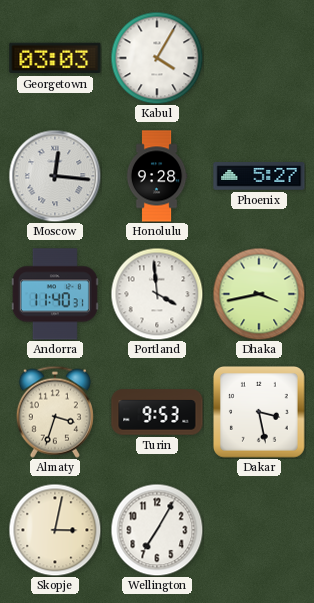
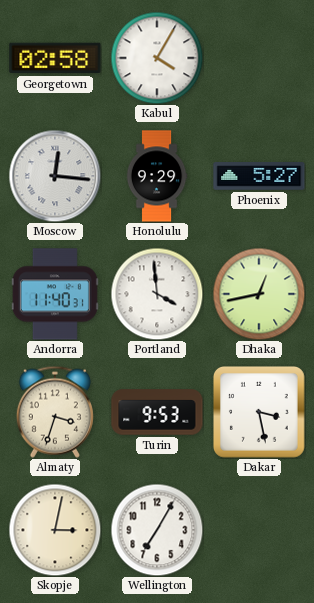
Georgetown: 03:03 -> 02:58
Honolulu: 9:28 -> 9:29
Dhaka: 3:43 -> 12:43
